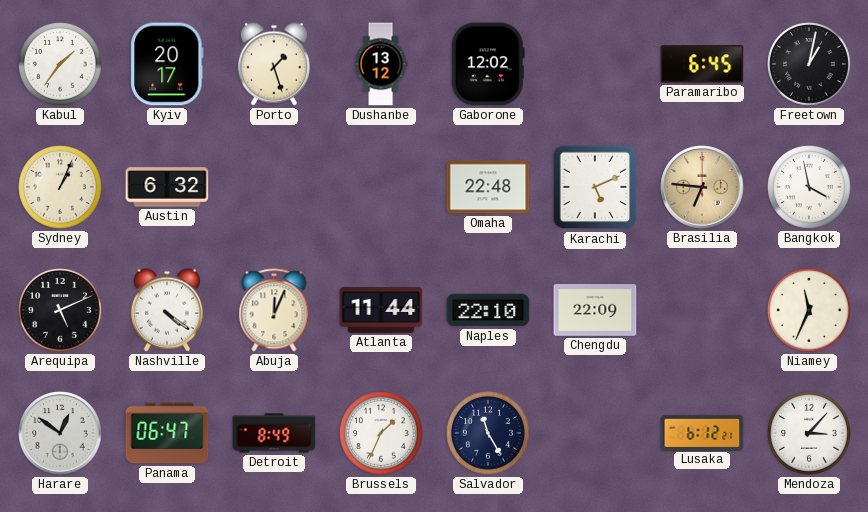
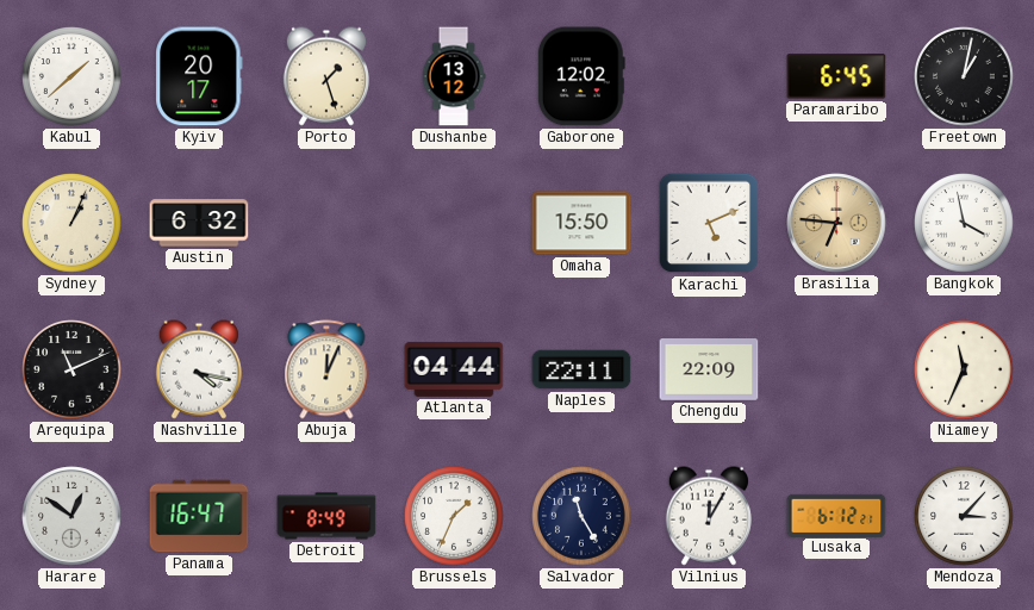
Kabul: 1:36 -> 1:38
Omaha: 22:48 -> 15:50
Arequipa: 5:11 -> 11:11
Nashville: 4:21 -> 4:17
Atlanta: 11:44 -> 04:44
Naples: 22:10 -> 22:11
Panama: 06:47 -> 16:47
Vilnius: none -> 12:05
